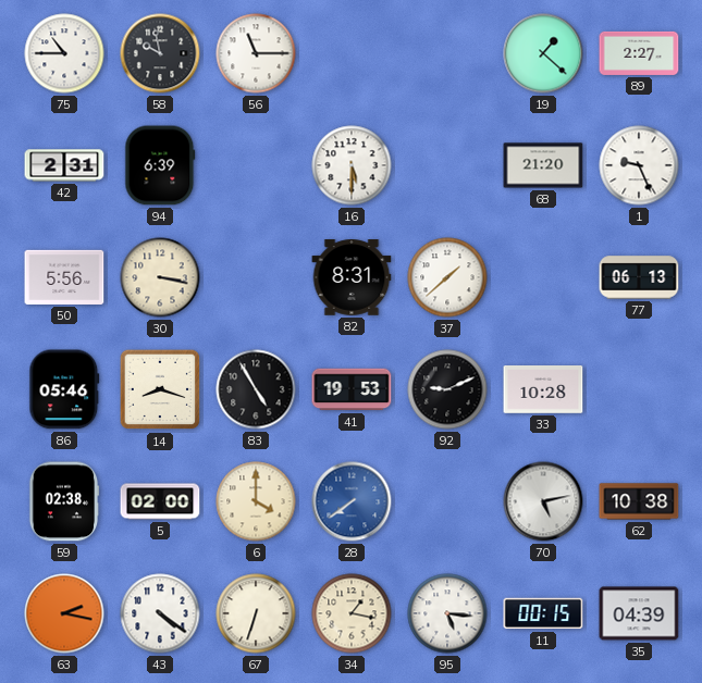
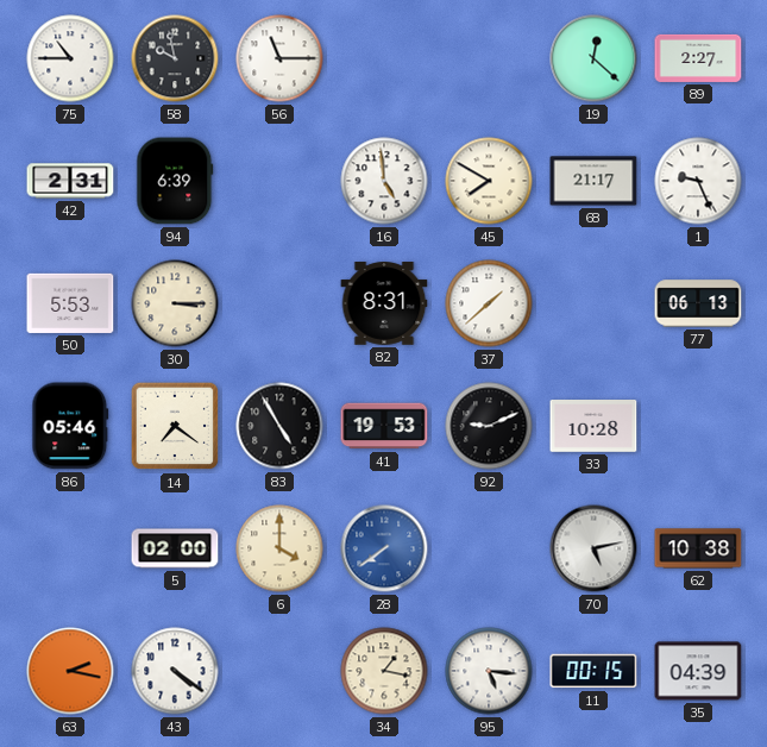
19: 1:22 -> 12:22
16: 5:30 -> 4:59
45: none -> 7:50
68: 21:20 -> 21:17
50: 5:56 -> 5:53
30: 3:17 -> 3:15
14: 8:18 -> 7:21
59: 02:38 -> none
67: 6:33 -> none
